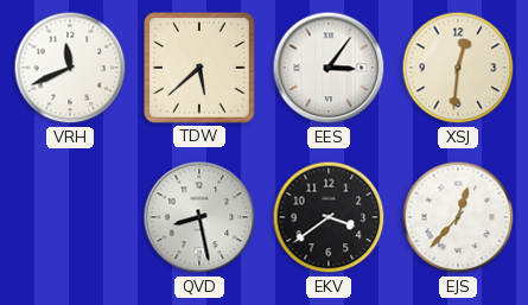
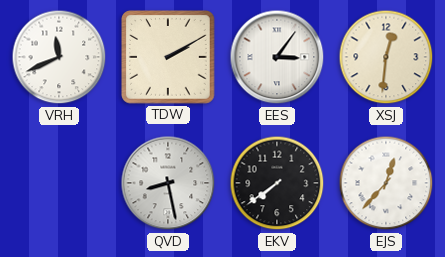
TDW: 5:38 -> 2:10
EKV: 3:39 -> 7:39
